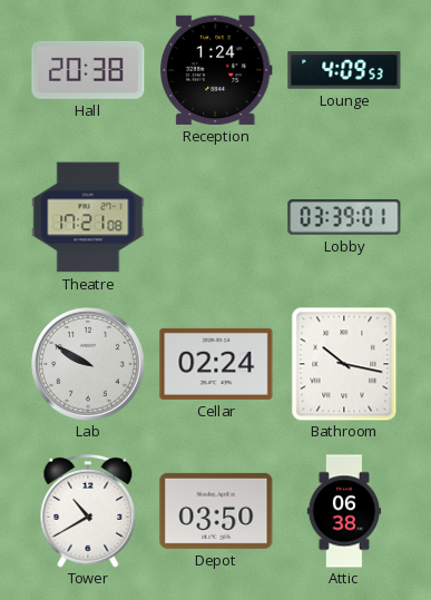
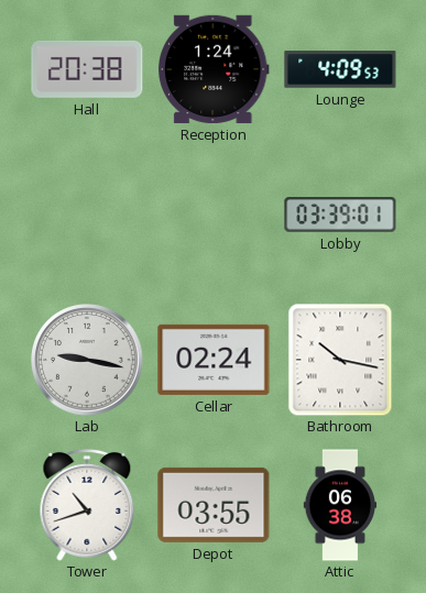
Theatre: 17:21 -> none
Lab: 9:50 -> 9:17
Tower: 10:40 -> 10:42
Depot: 03:50 -> 03:55
